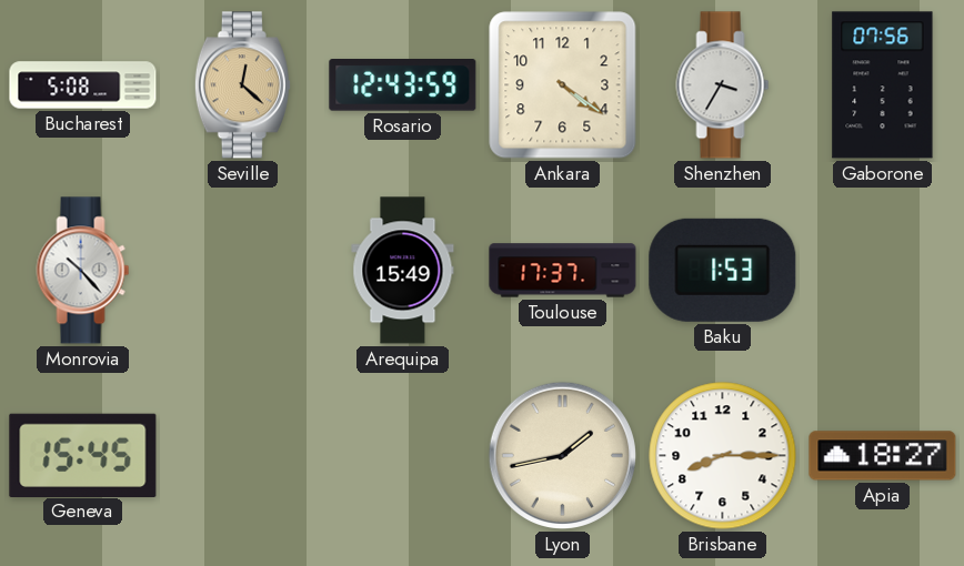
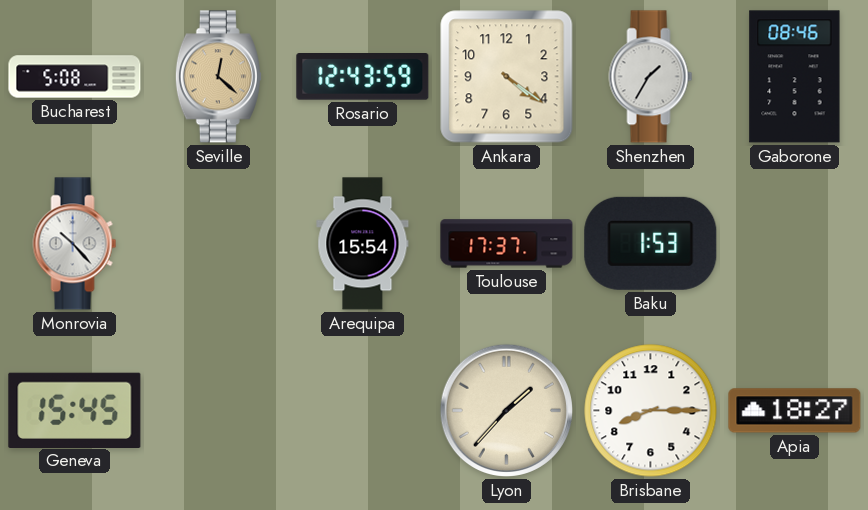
Shenzhen: 3:35 -> 1:35
Gaborone: 07:56 -> 08:46
Arequipa: 15:49 -> 15:54
Lyon: 1:43 -> 1:37
